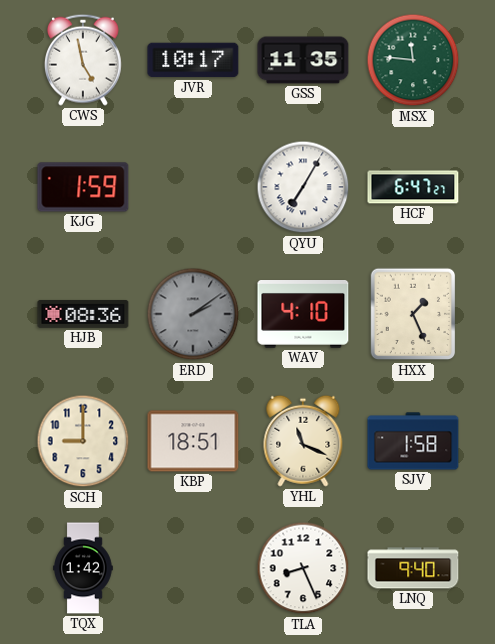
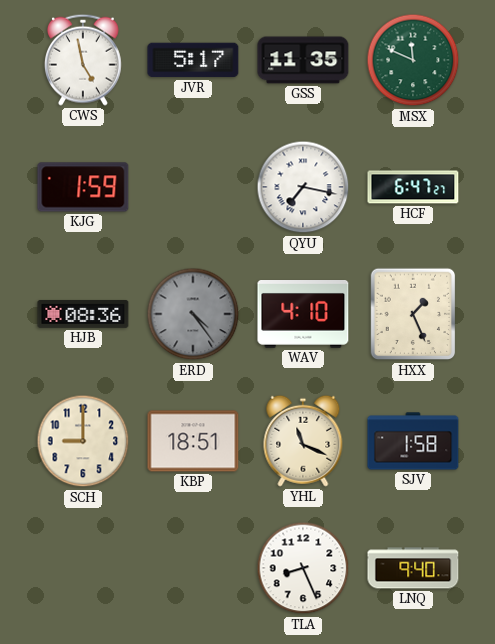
JVR: 10:17 -> 5:17
MSX: 11:46 -> 11:49
QYU: 7:05 -> 7:17
ERD: 2:09 -> 4:24
TQX: 1:42 -> none
